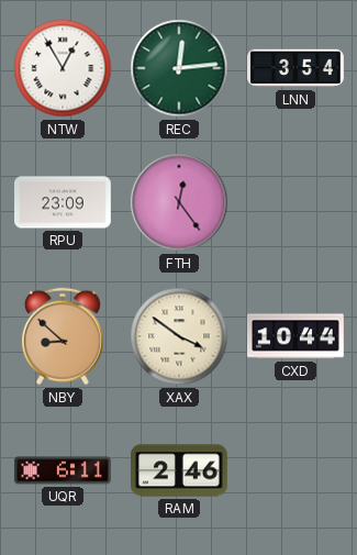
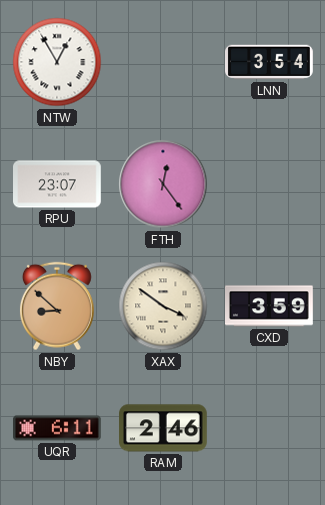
REC: 12:14 -> none
RPU: 23:09 -> 23:07
CXD: 10:44 -> 3:59
